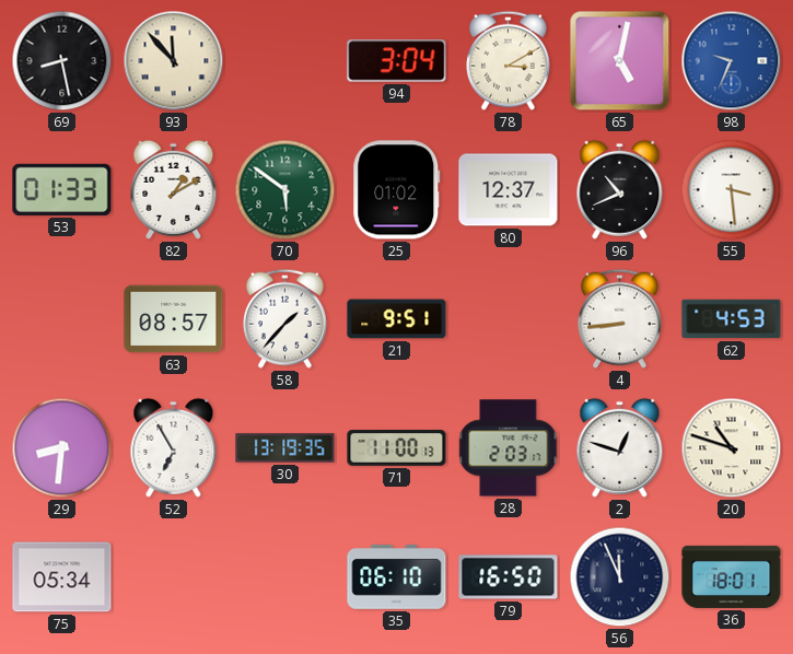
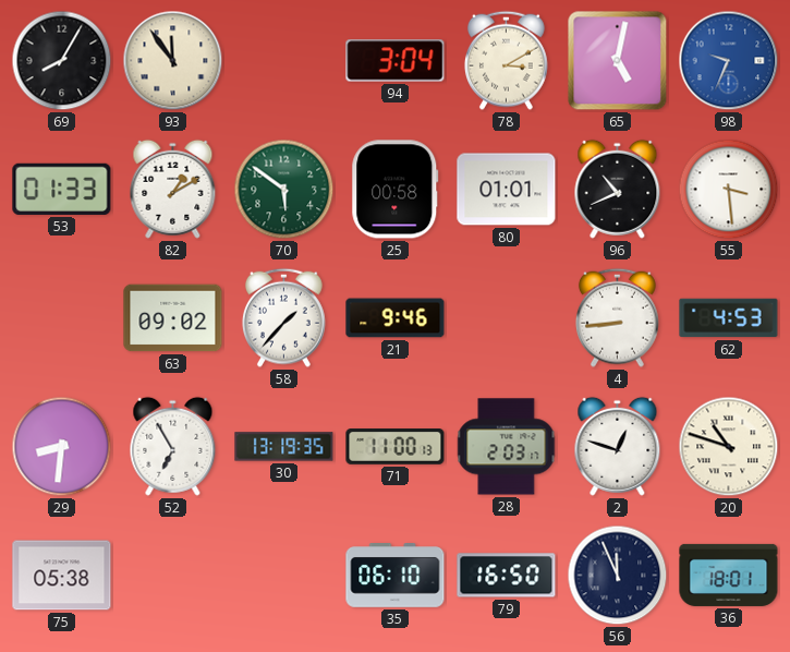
69: 8:28 -> 8:05
93: 11:53 -> 11:54
25: 01:02 -> 00:58
80: 12:37 -> 01:01
63: 08:57 -> 09:02
21: 9:51 -> 9:46
75: 05:34 -> 05:38
